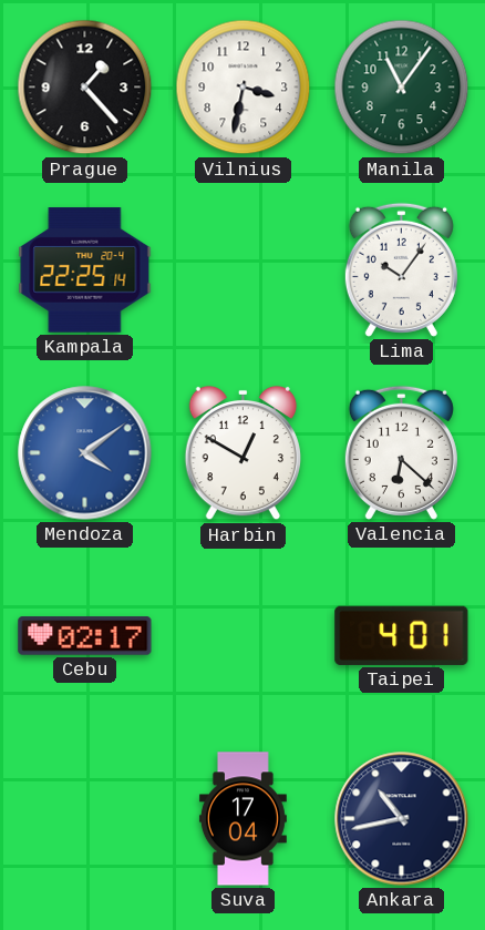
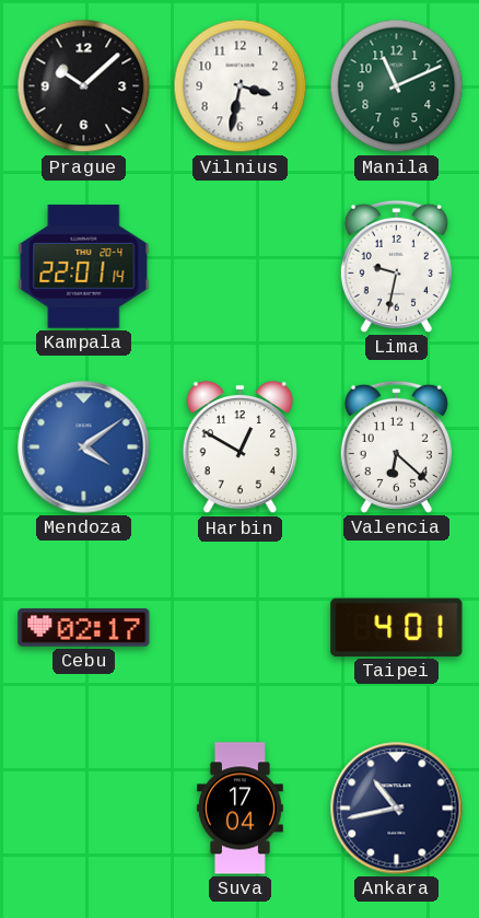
Prague: 1:23 -> 10:08
Manila: 11:06 -> 11:11
Kampala: 22:25 -> 22:01
Lima: 10:06 -> 9:32
